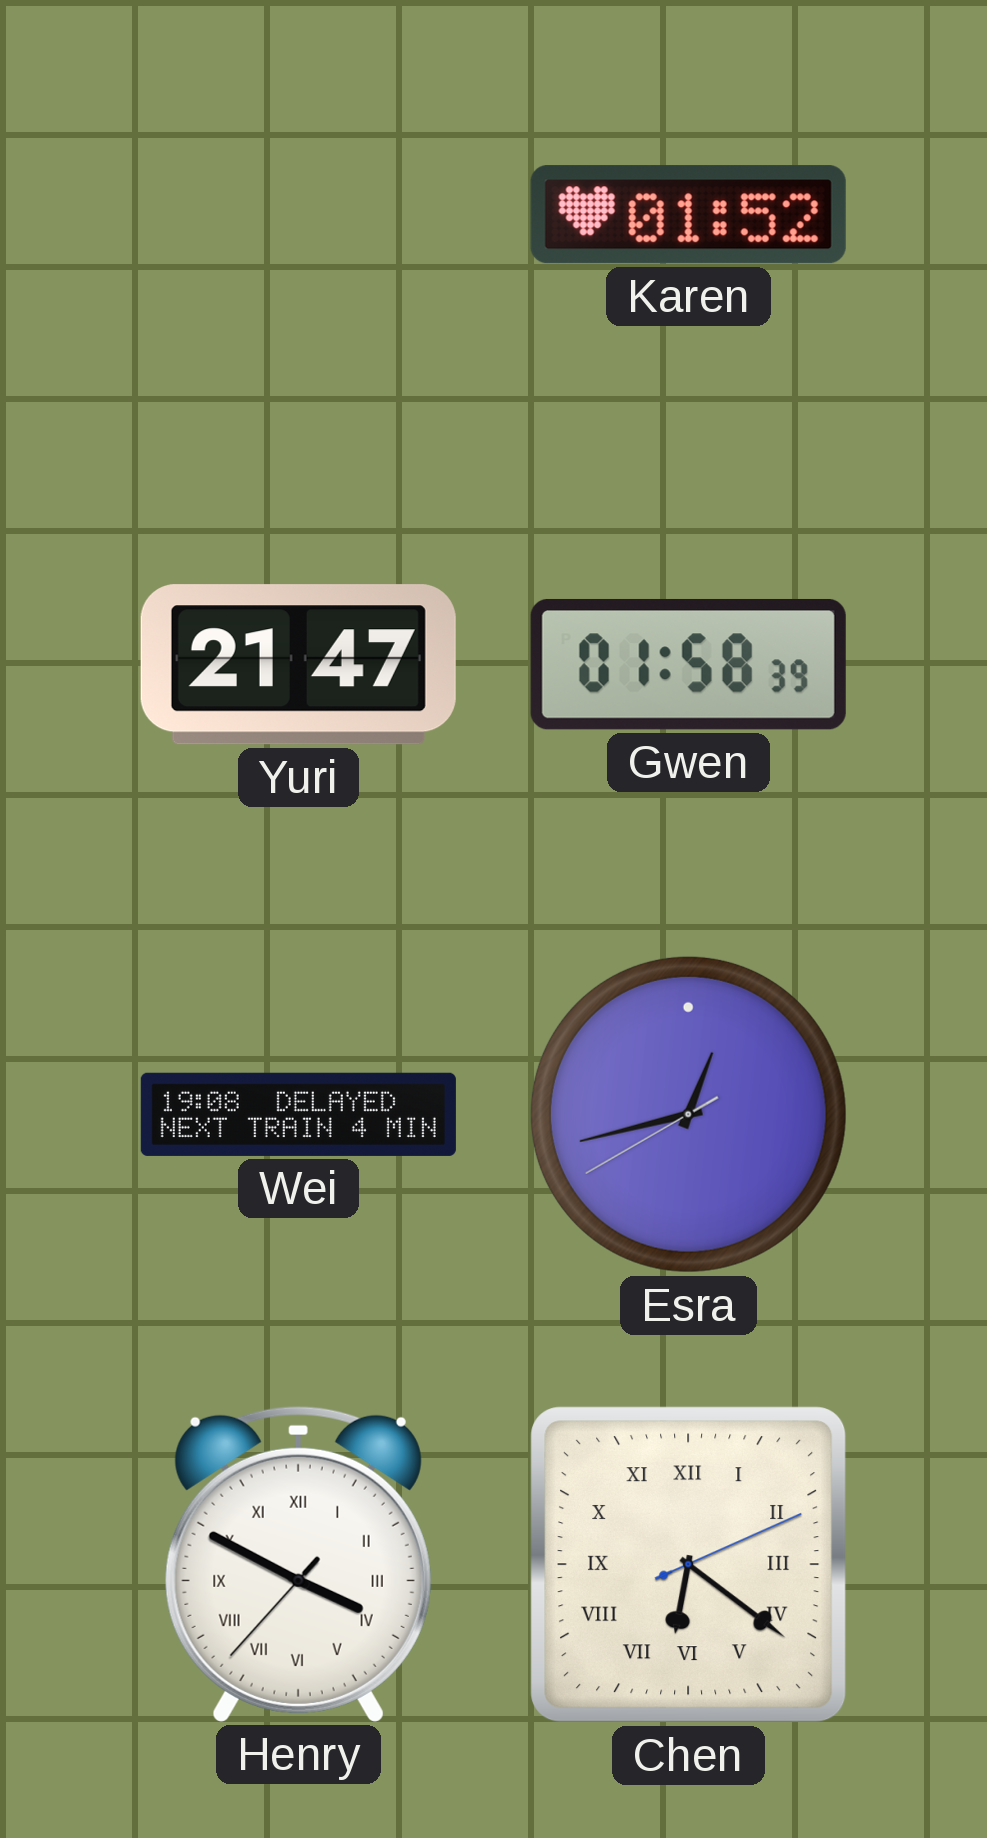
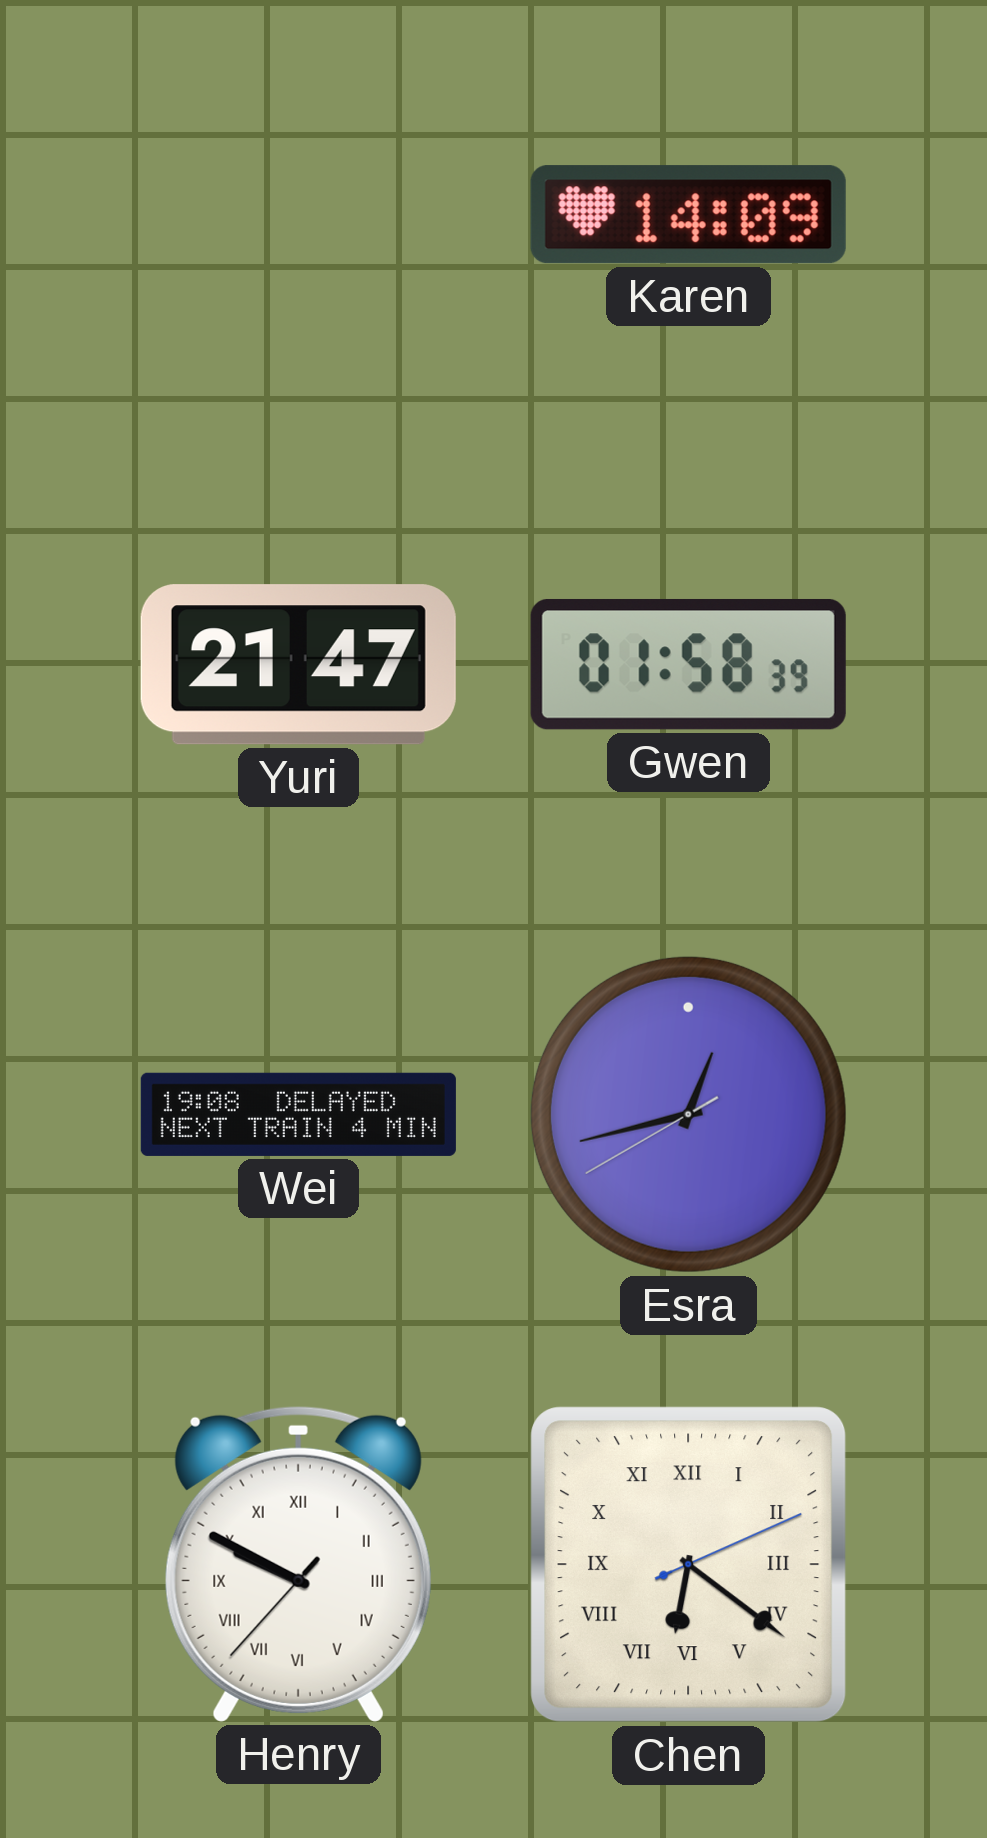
Karen: 01:52 -> 14:09
Henry: 3:49 -> 9:49
